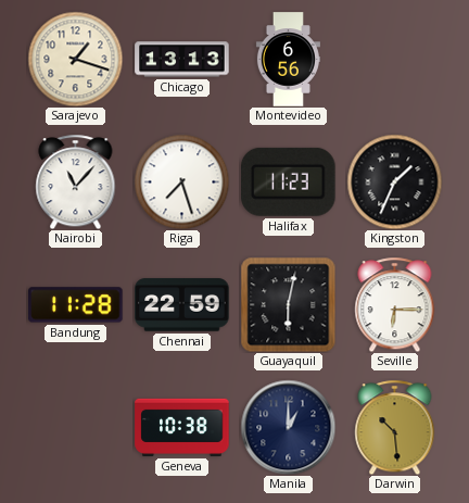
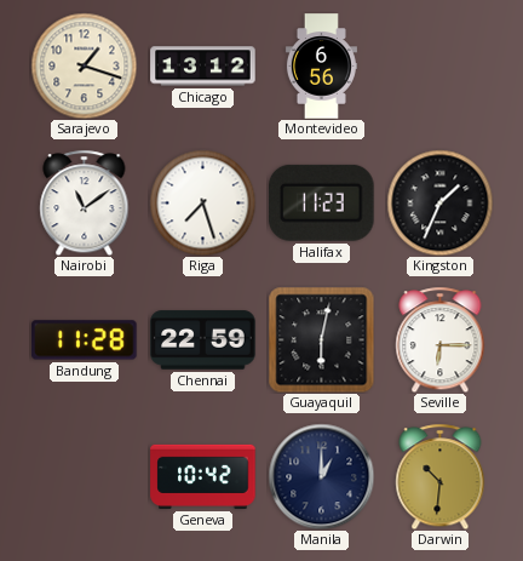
Chicago: 13:13 -> 13:12
Nairobi: 11:07 -> 11:09
Geneva: 10:38 -> 10:42
Darwin: 10:29 -> 10:31
